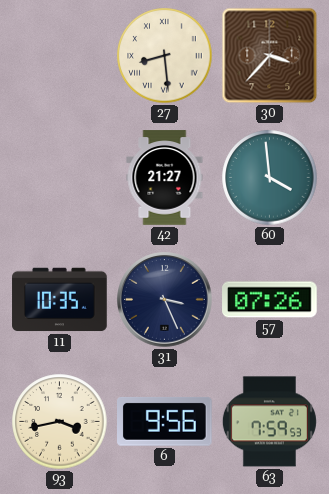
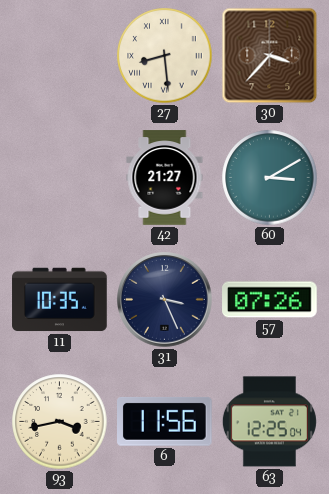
60: 3:59 -> 3:10
6: 9:56 -> 11:56
63: 7:59 -> 12:25
